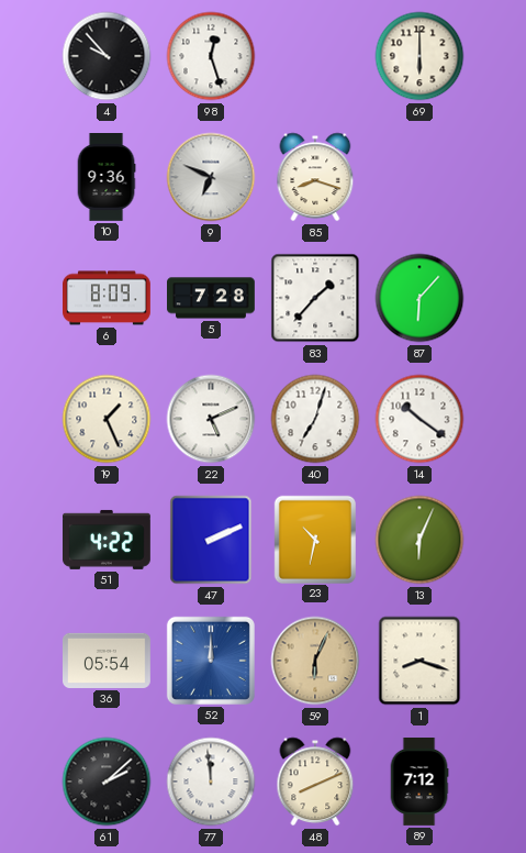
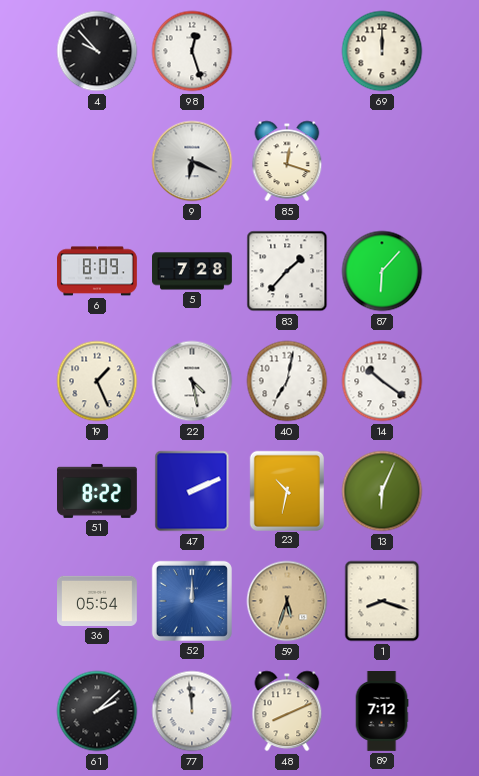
69: 6:00 -> 12:00
10: 9:36 -> none
9: 6:49 -> 6:19
85: 8:18 -> 12:18
22: 5:11 -> 4:28
40: 7:03 -> 7:02
51: 4:22 -> 8:22
59: 6:04 -> 5:33
